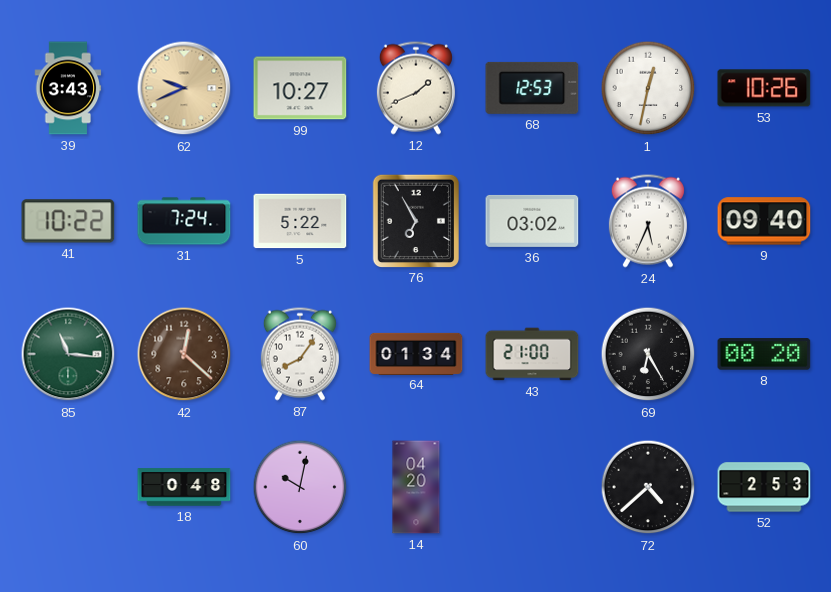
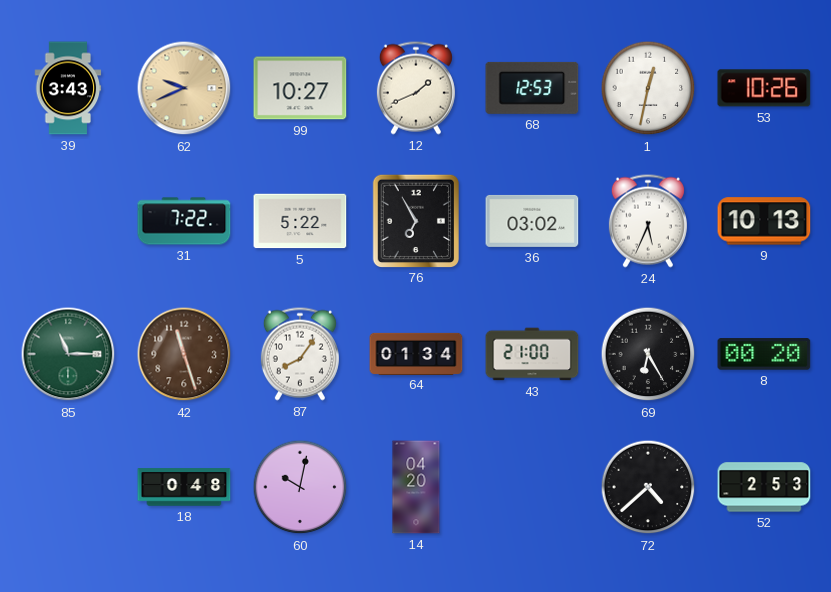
41: 10:22 -> none
31: 7:24 -> 7:22
9: 09:40 -> 10:13
85: 11:16 -> 11:15
42: 12:22 -> 11:27
